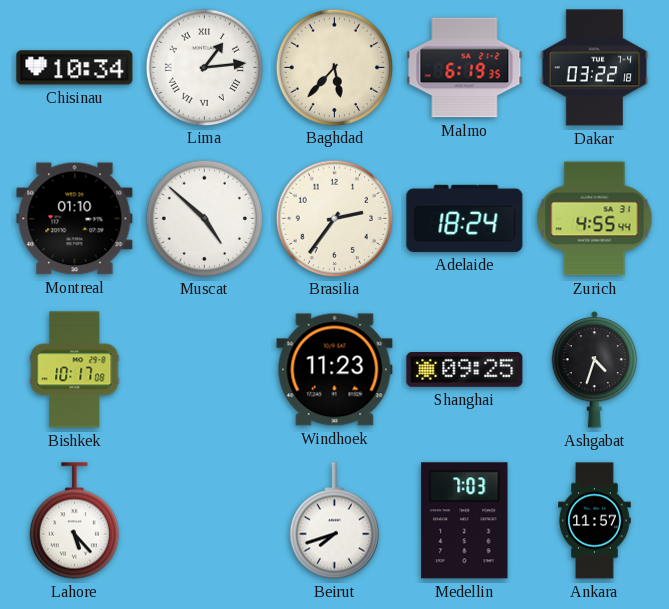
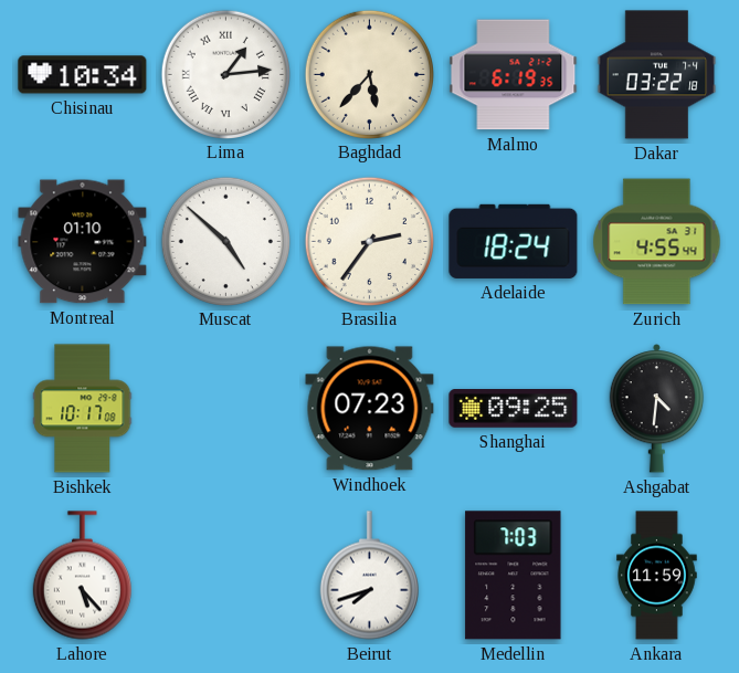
Windhoek: 11:23 -> 07:23
Ashgabat: 4:33 -> 4:31
Ankara: 11:57 -> 11:59
